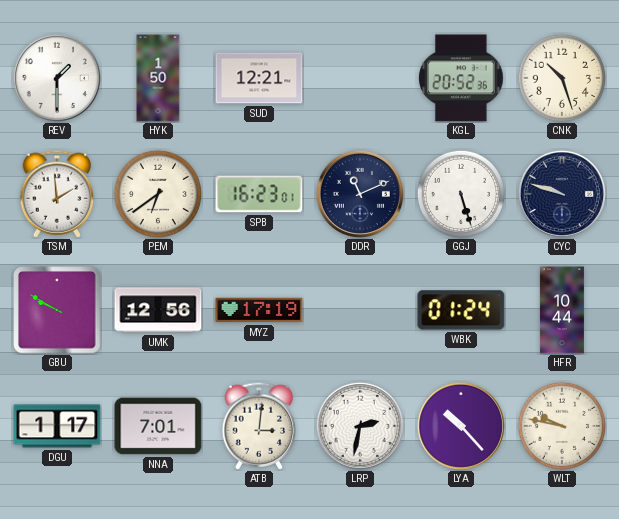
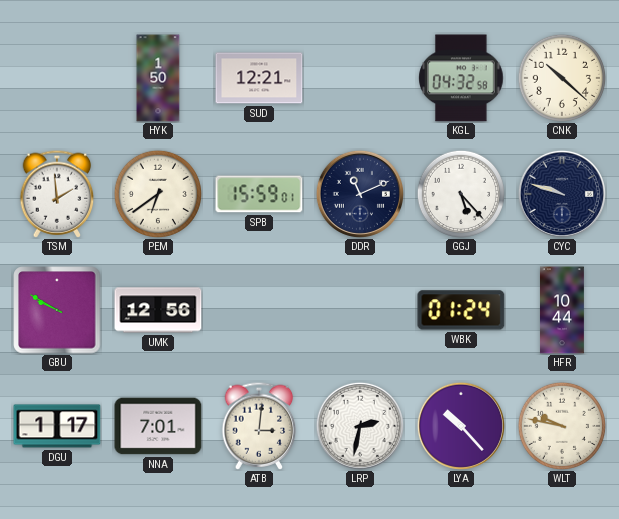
REV: 1:30 -> none
KGL: 20:52 -> 04:32
CNK: 10:27 -> 10:22
SPB: 16:23 -> 15:59
GGJ: 5:27 -> 5:23
MYZ: 17:19 -> none
